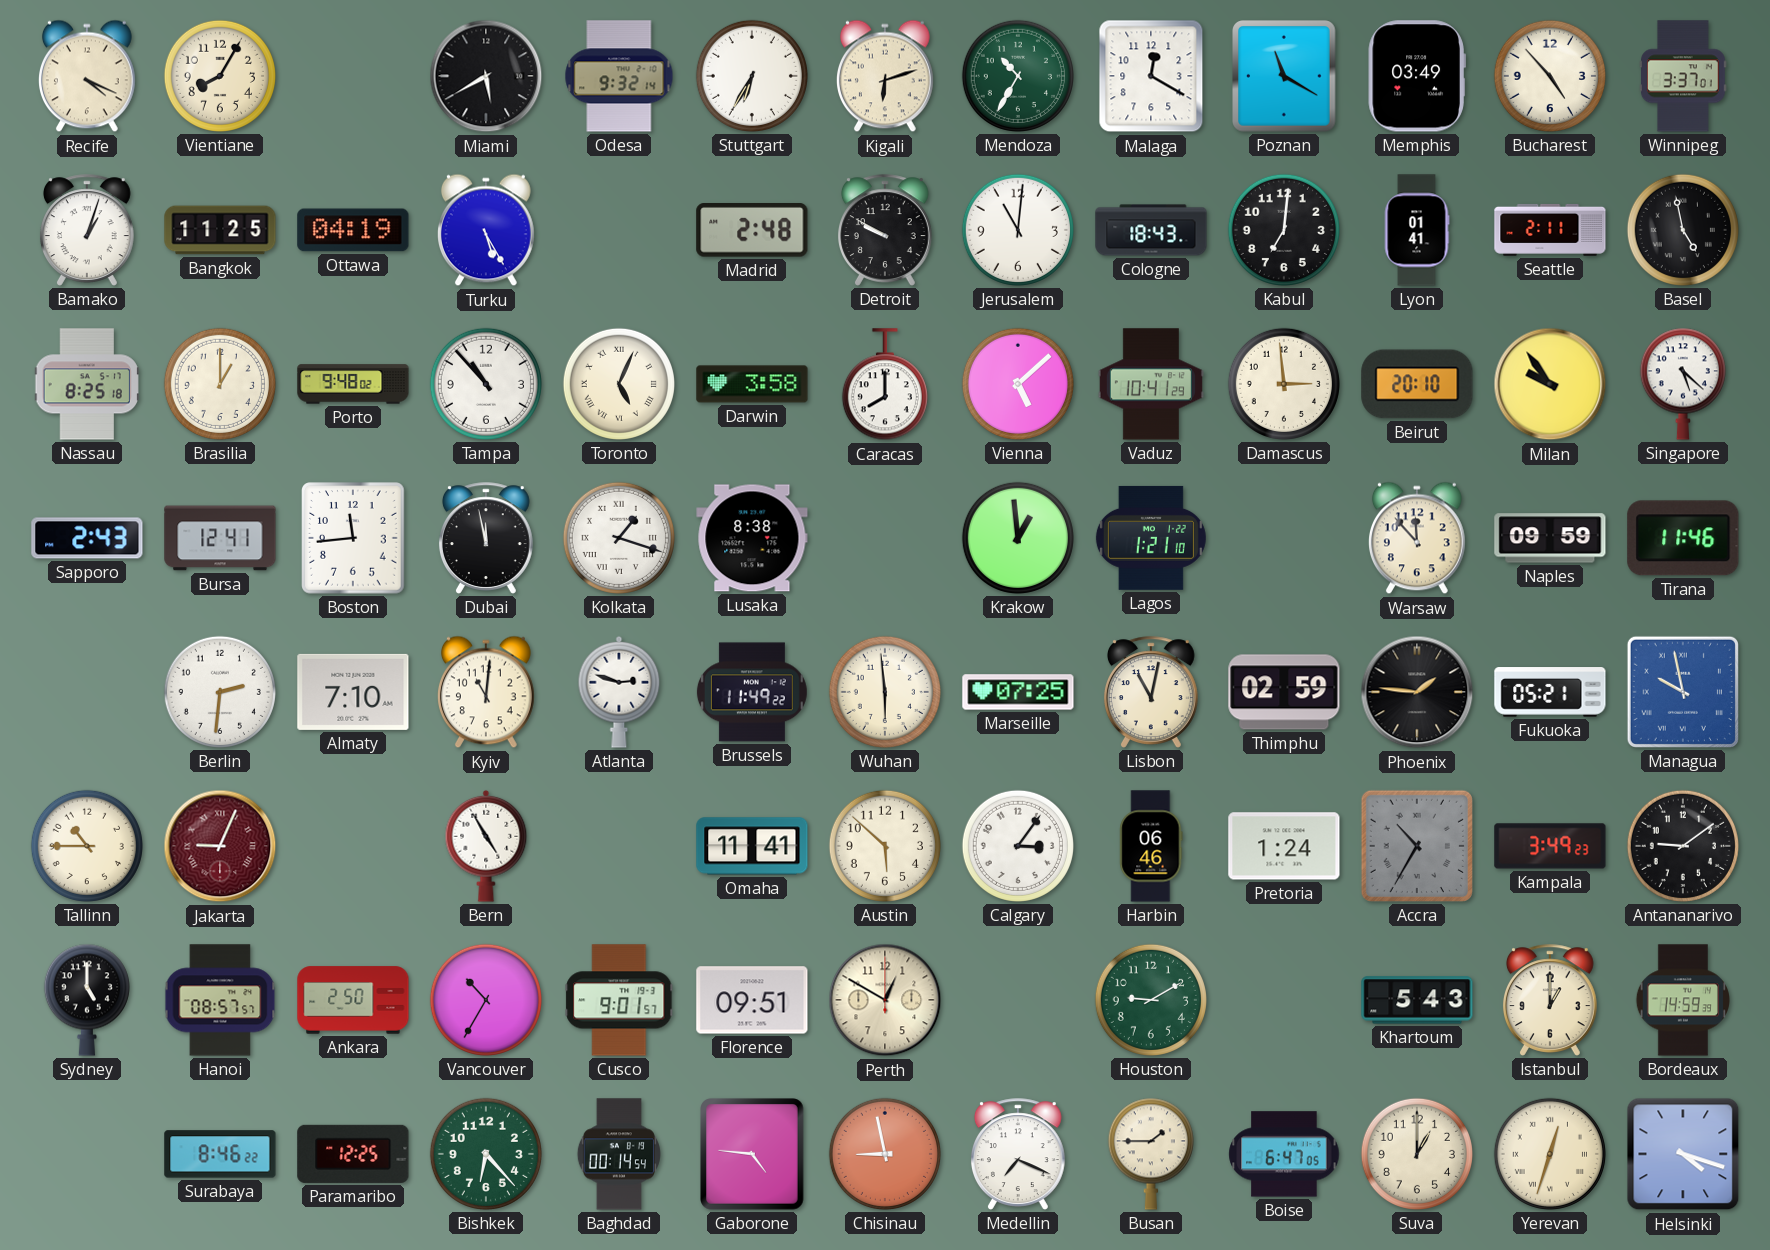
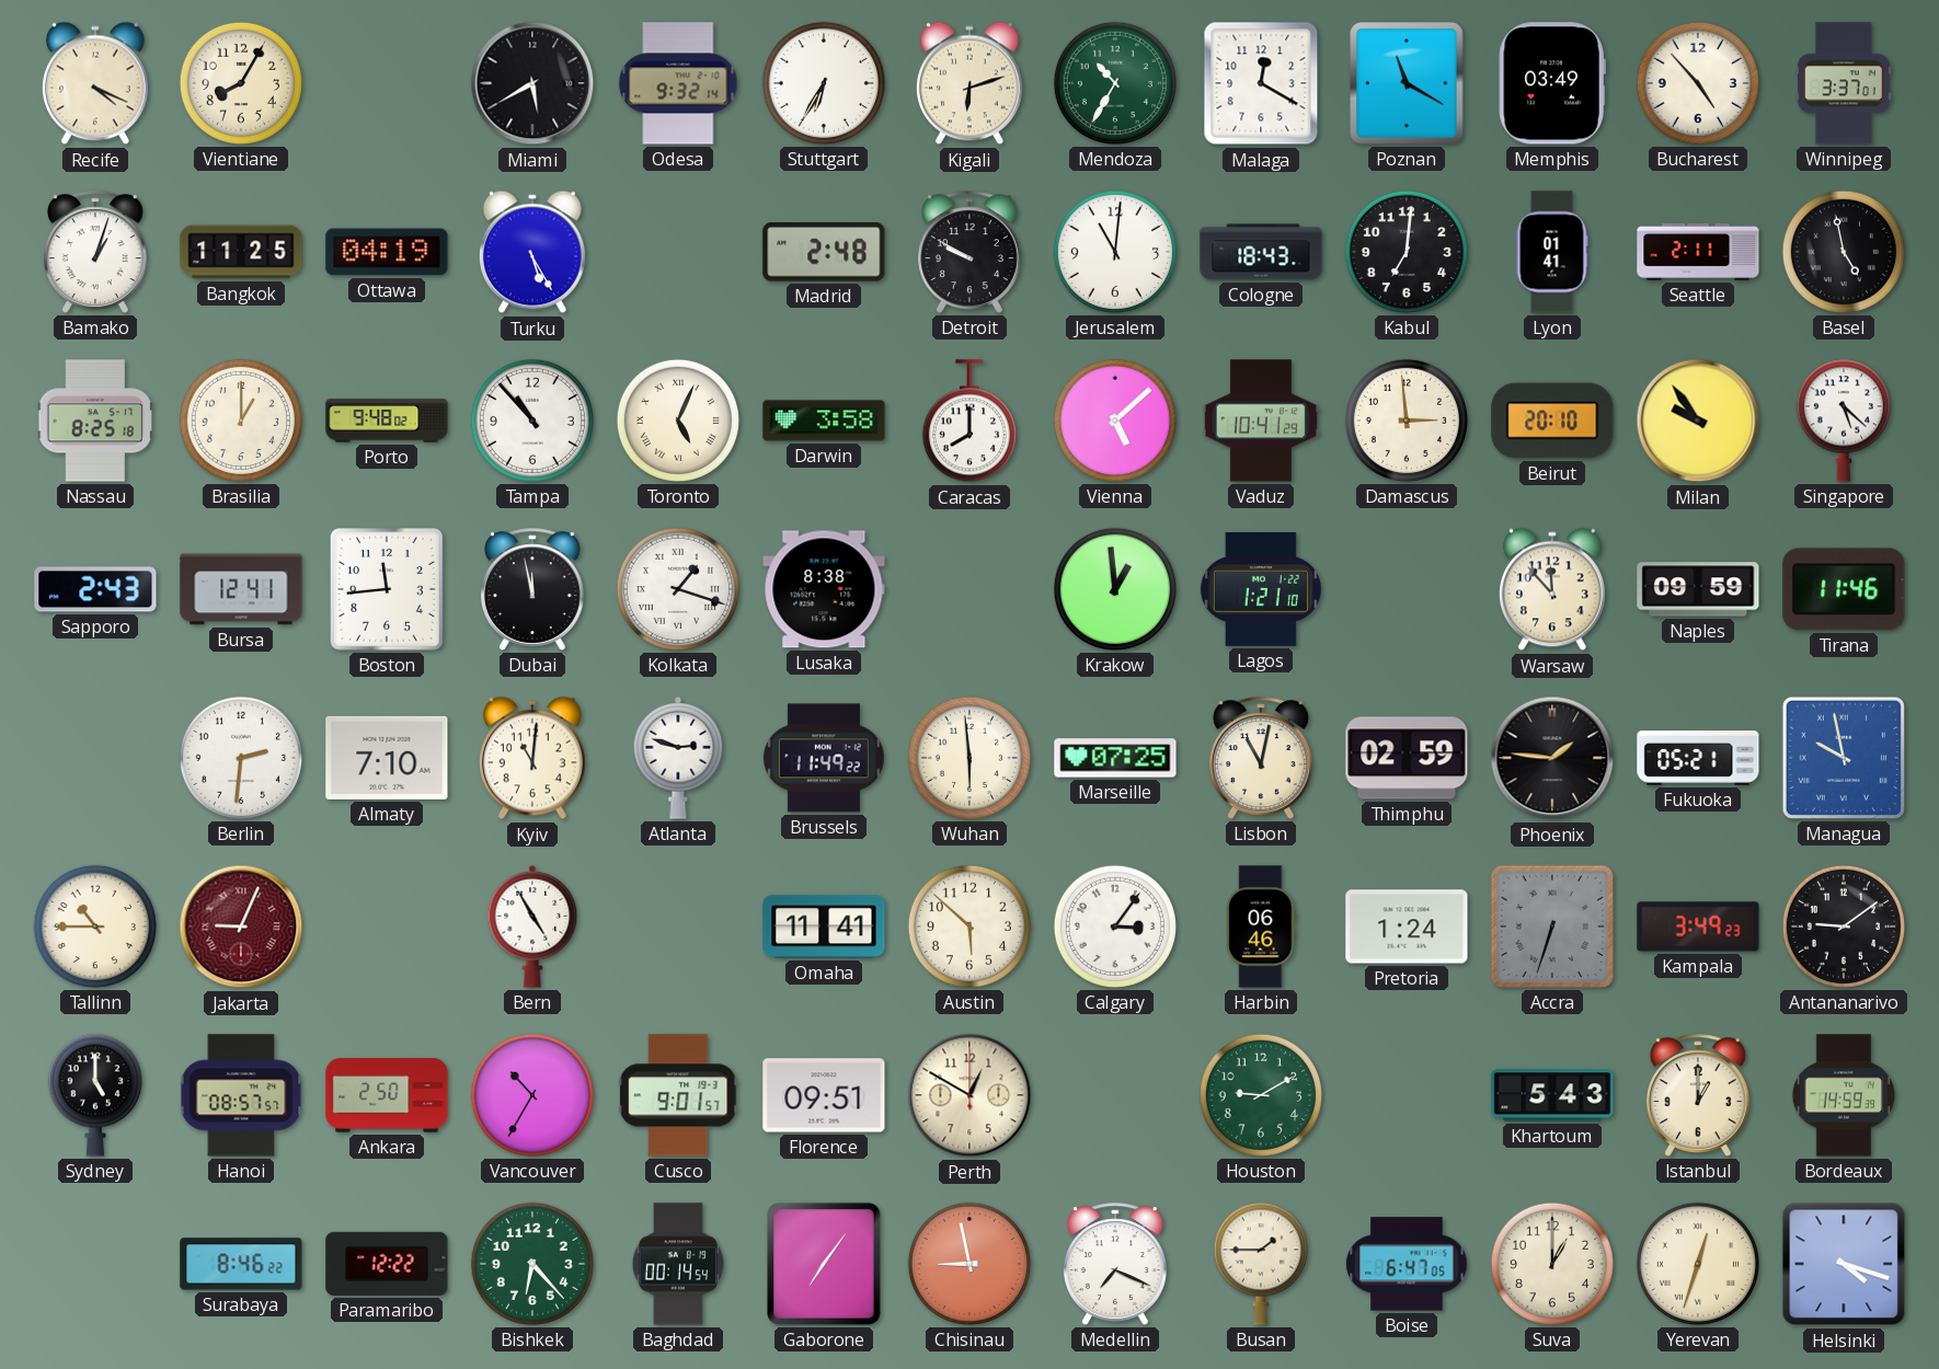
Accra: 10:35 -> 6:33
Paramaribo: 12:25 -> 12:22
Gaborone: 4:46 -> 7:06
